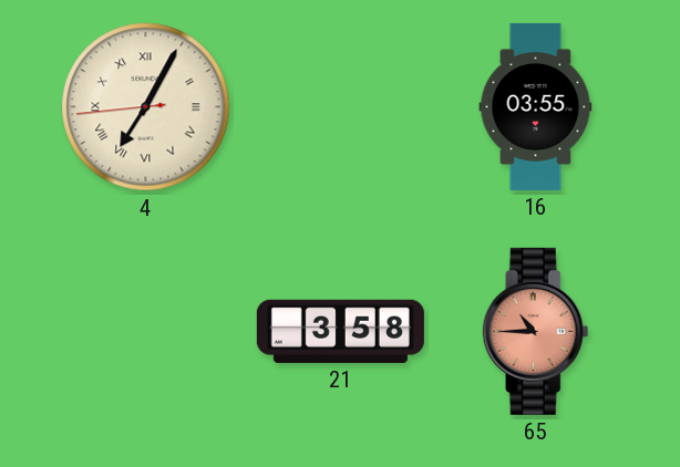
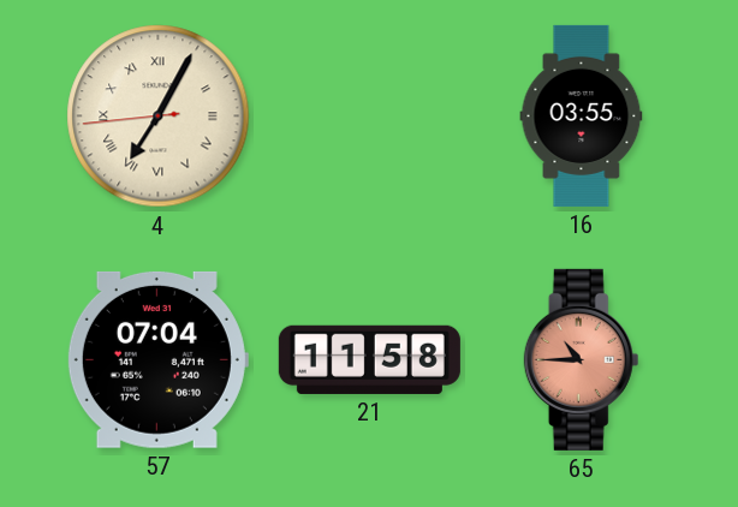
57: none -> 07:04
21: 3:58 -> 11:58
